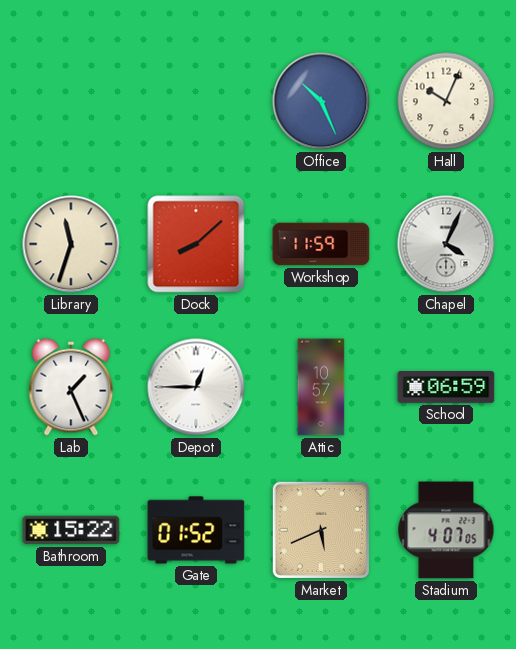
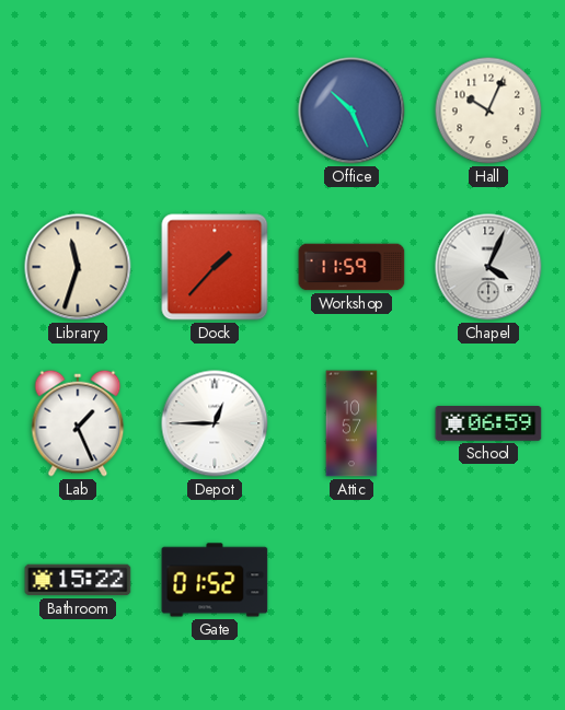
Dock: 8:08 -> 1:37
Market: 5:41 -> none
Stadium: 4:07 -> none
